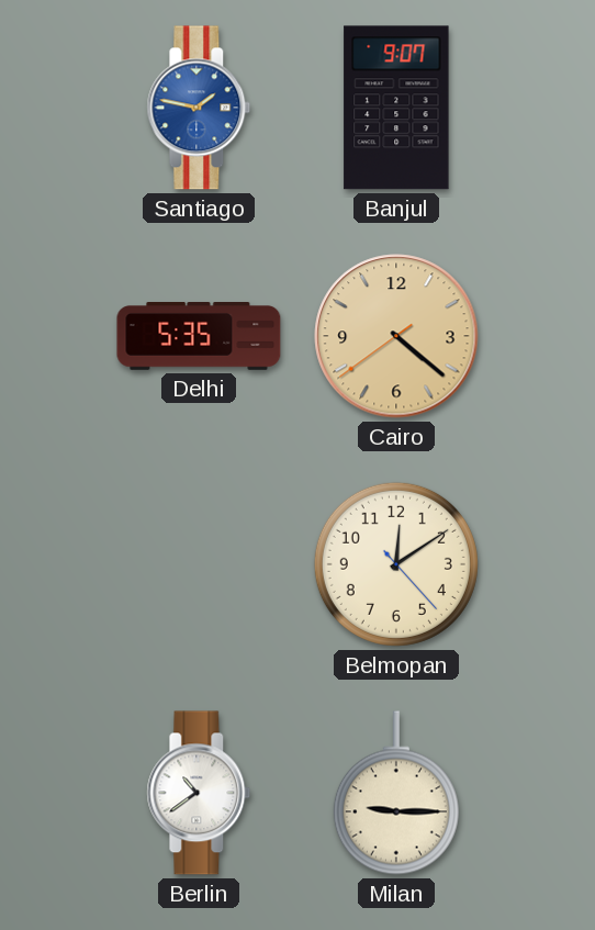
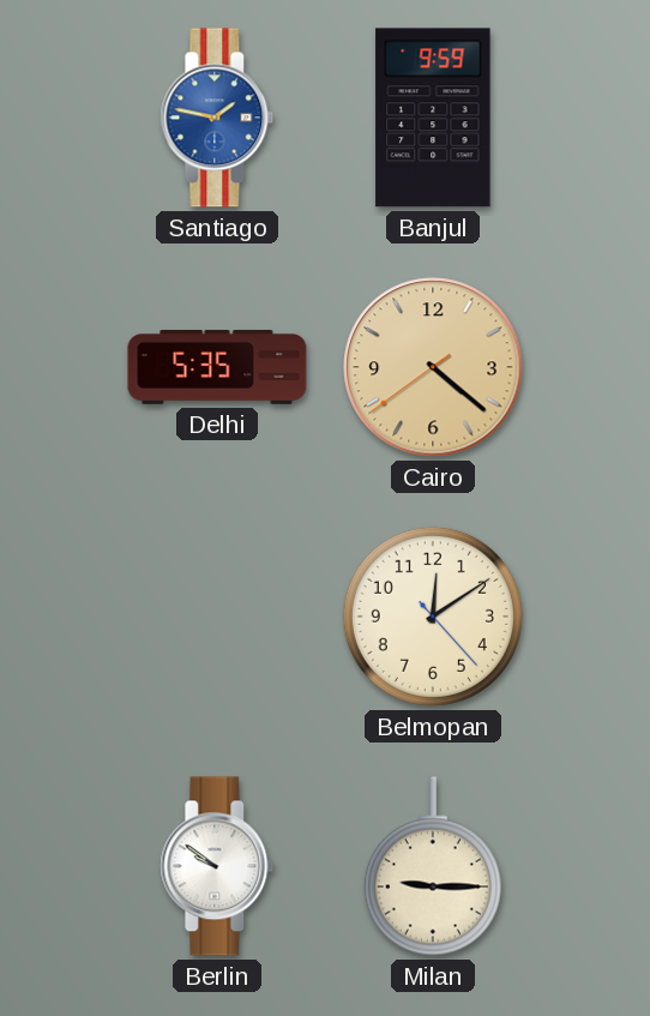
Banjul: 9:07 -> 9:59
Berlin: 10:39 -> 9:51
